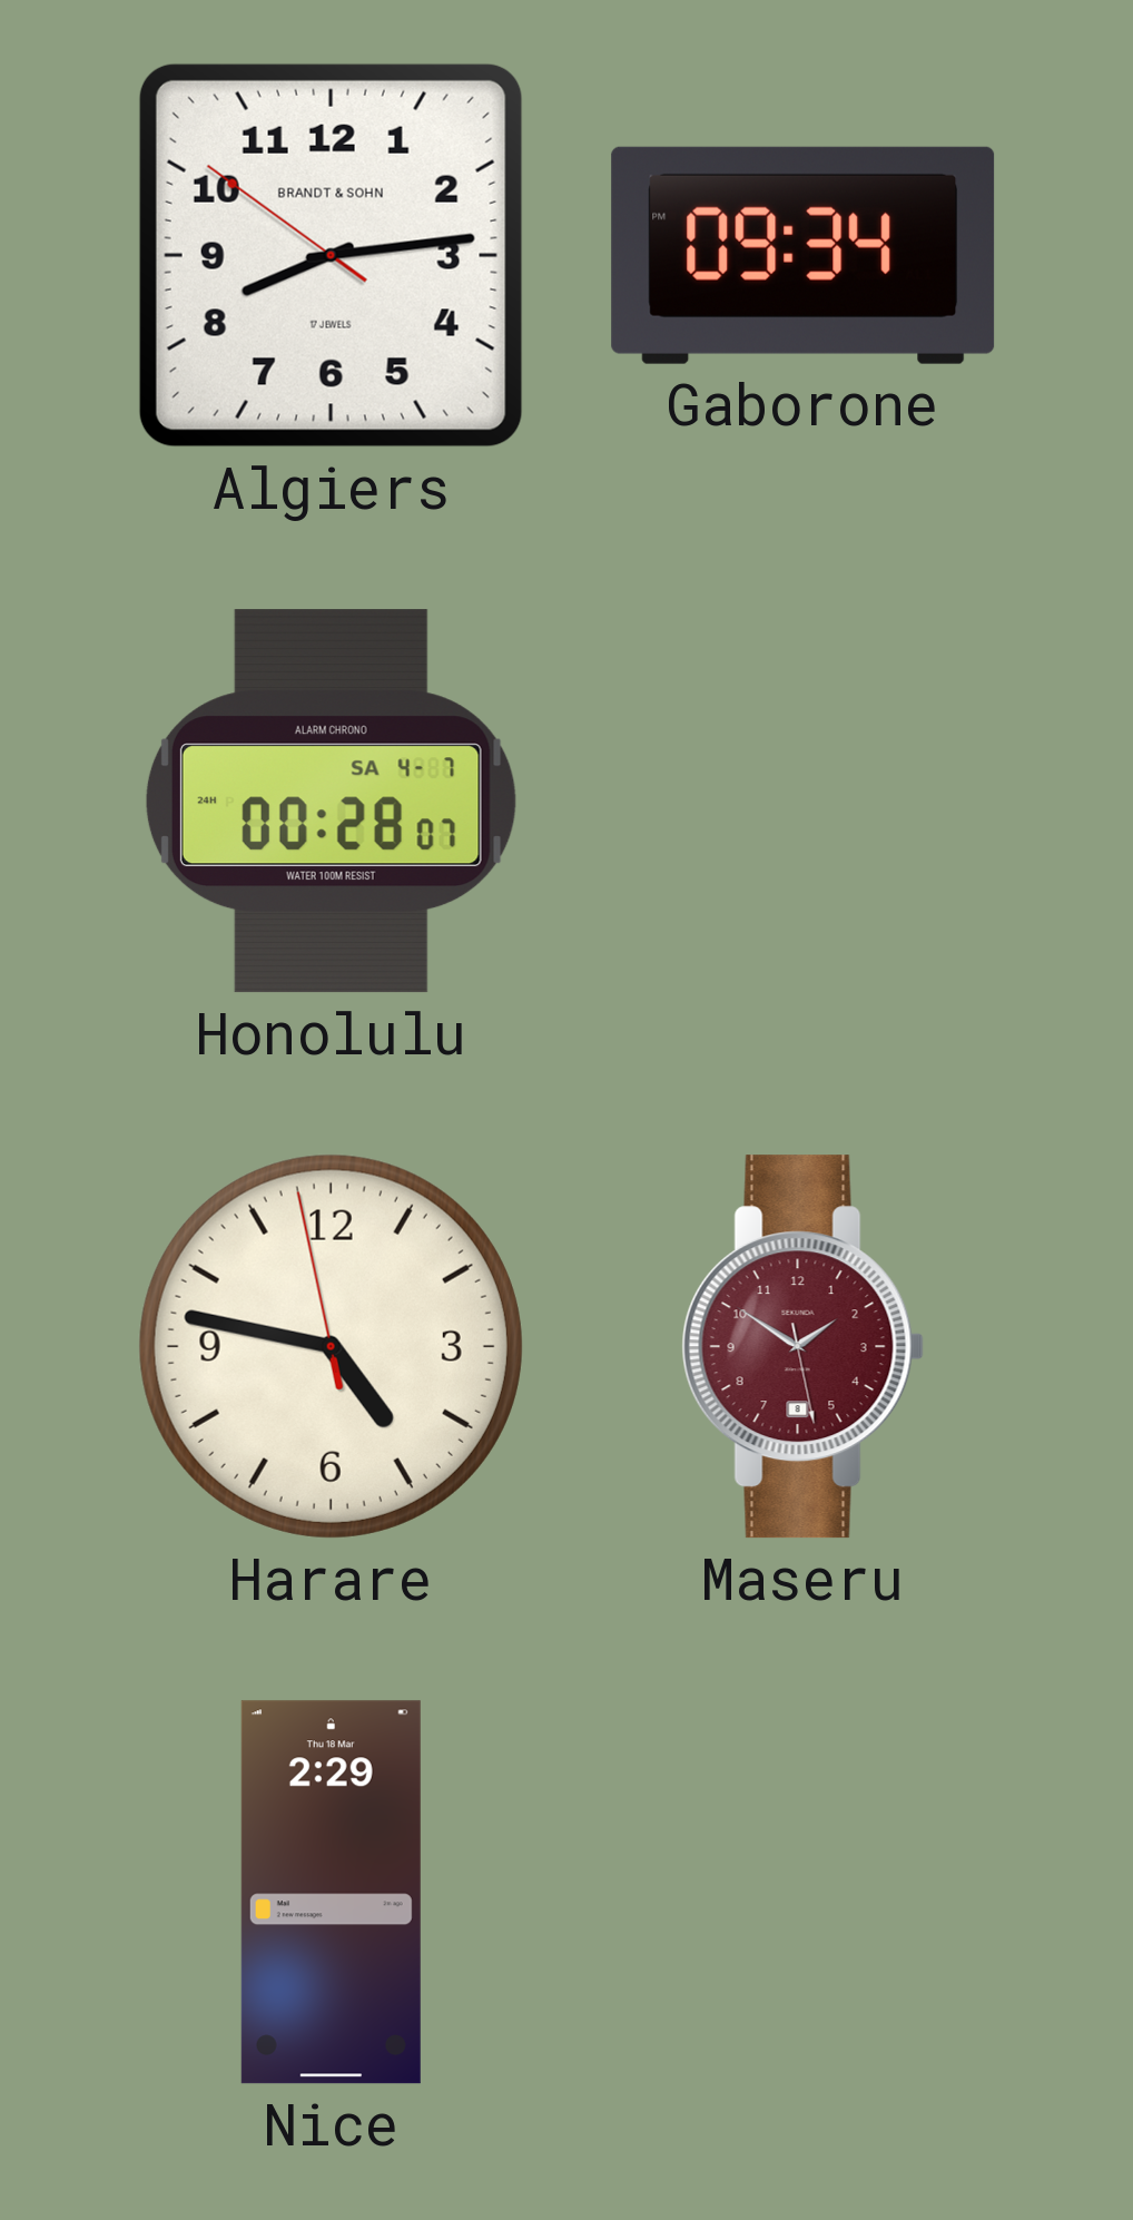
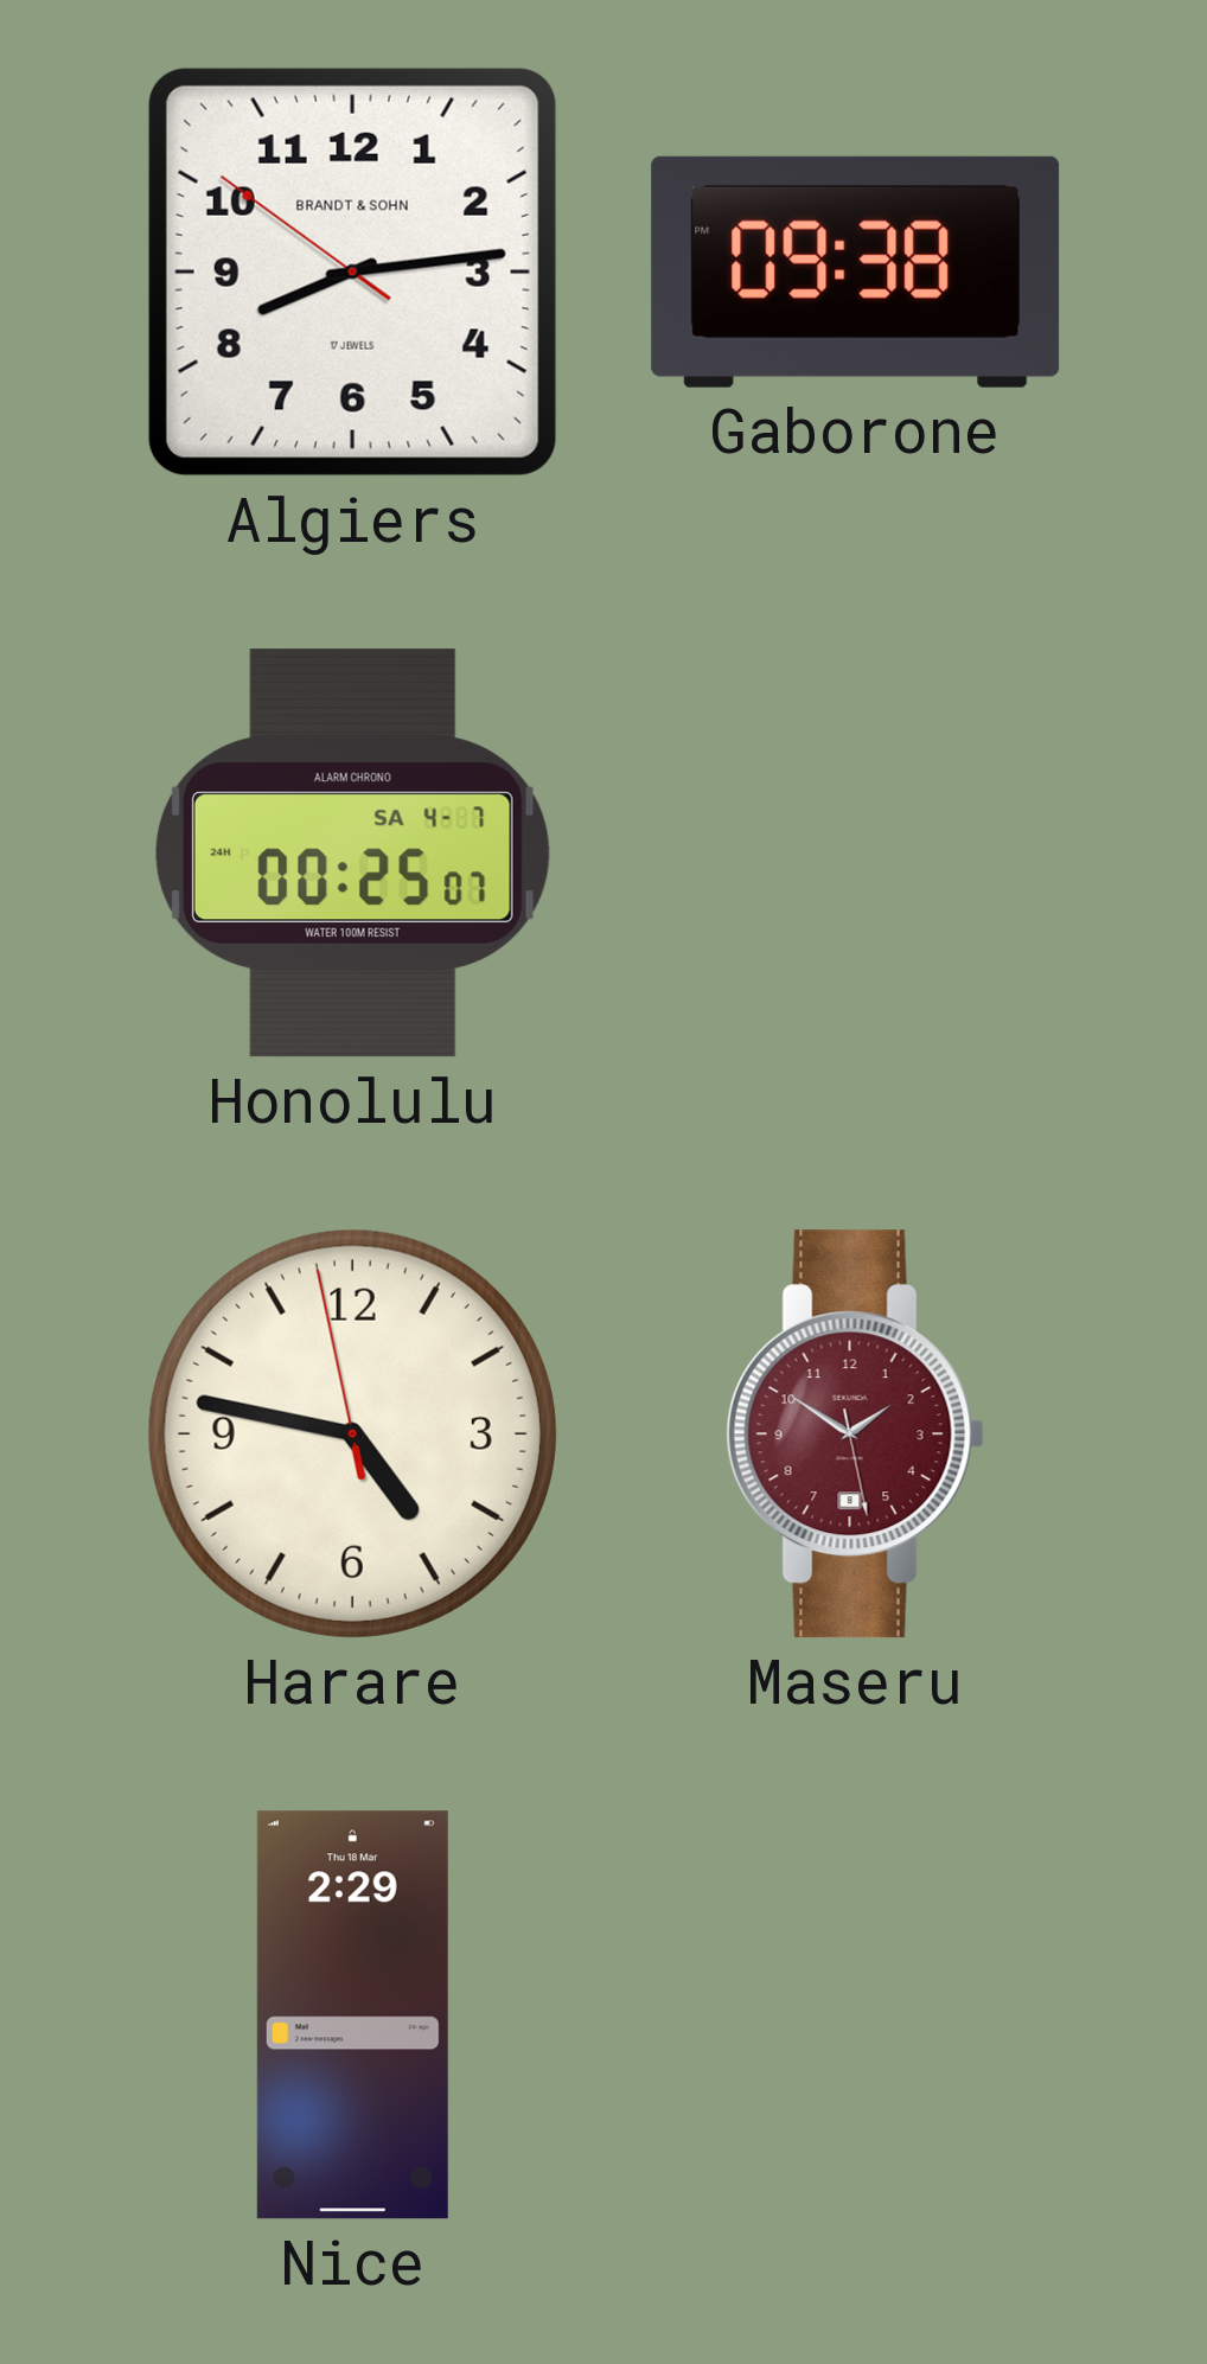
Gaborone: 09:34 -> 09:38
Honolulu: 00:28 -> 00:25
